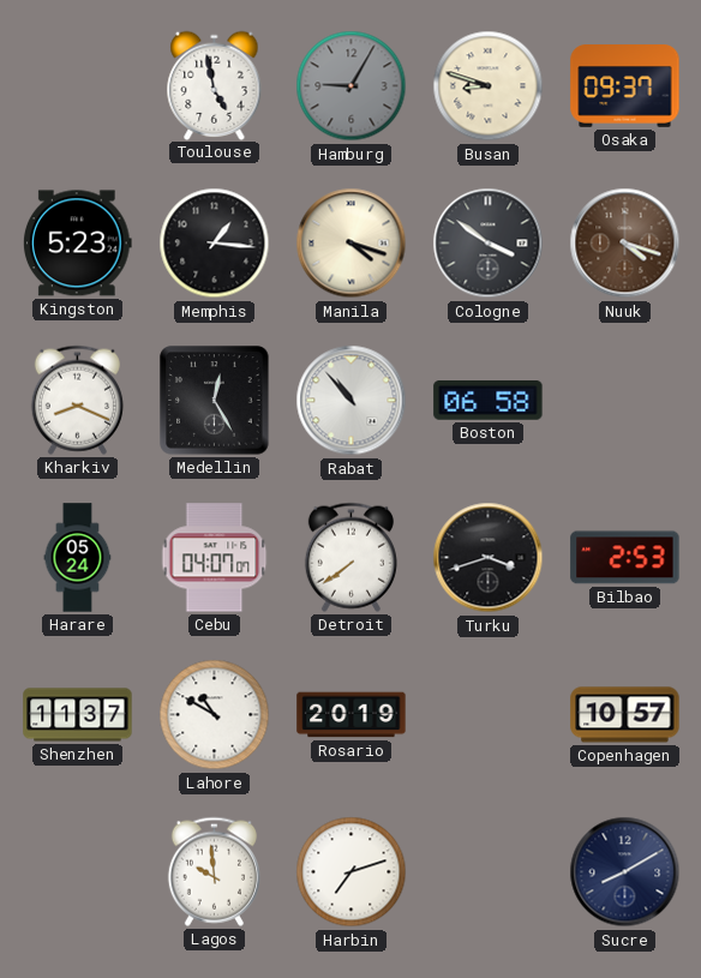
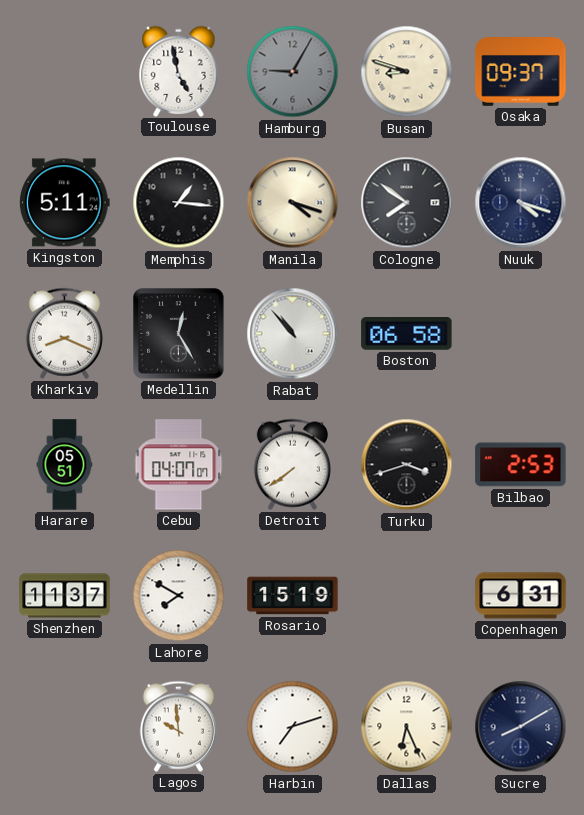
Kingston: 5:23 -> 5:11
Cologne: 3:51 -> 7:51
Nuuk dial: brown -> navy
Harare: 05:24 -> 05:51
Lahore: 10:50 -> 7:50
Rosario: 20:19 -> 15:19
Copenhagen: 10:57 -> 6:31
Dallas: none -> 6:26
